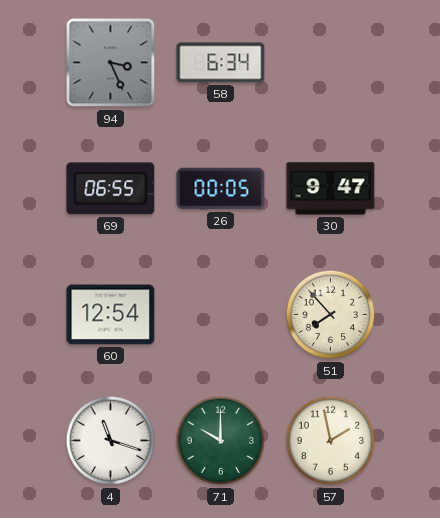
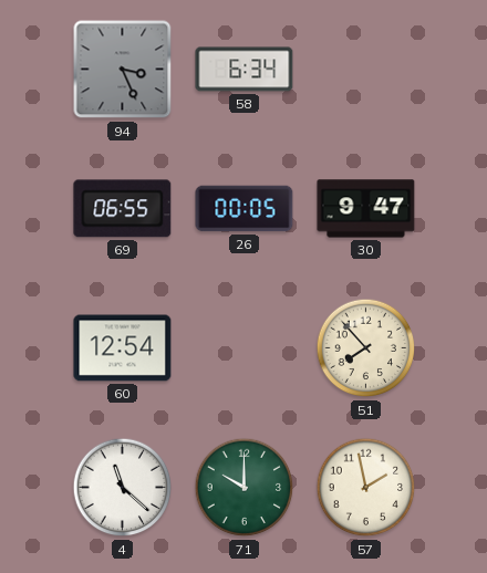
4: 11:18 -> 11:22
